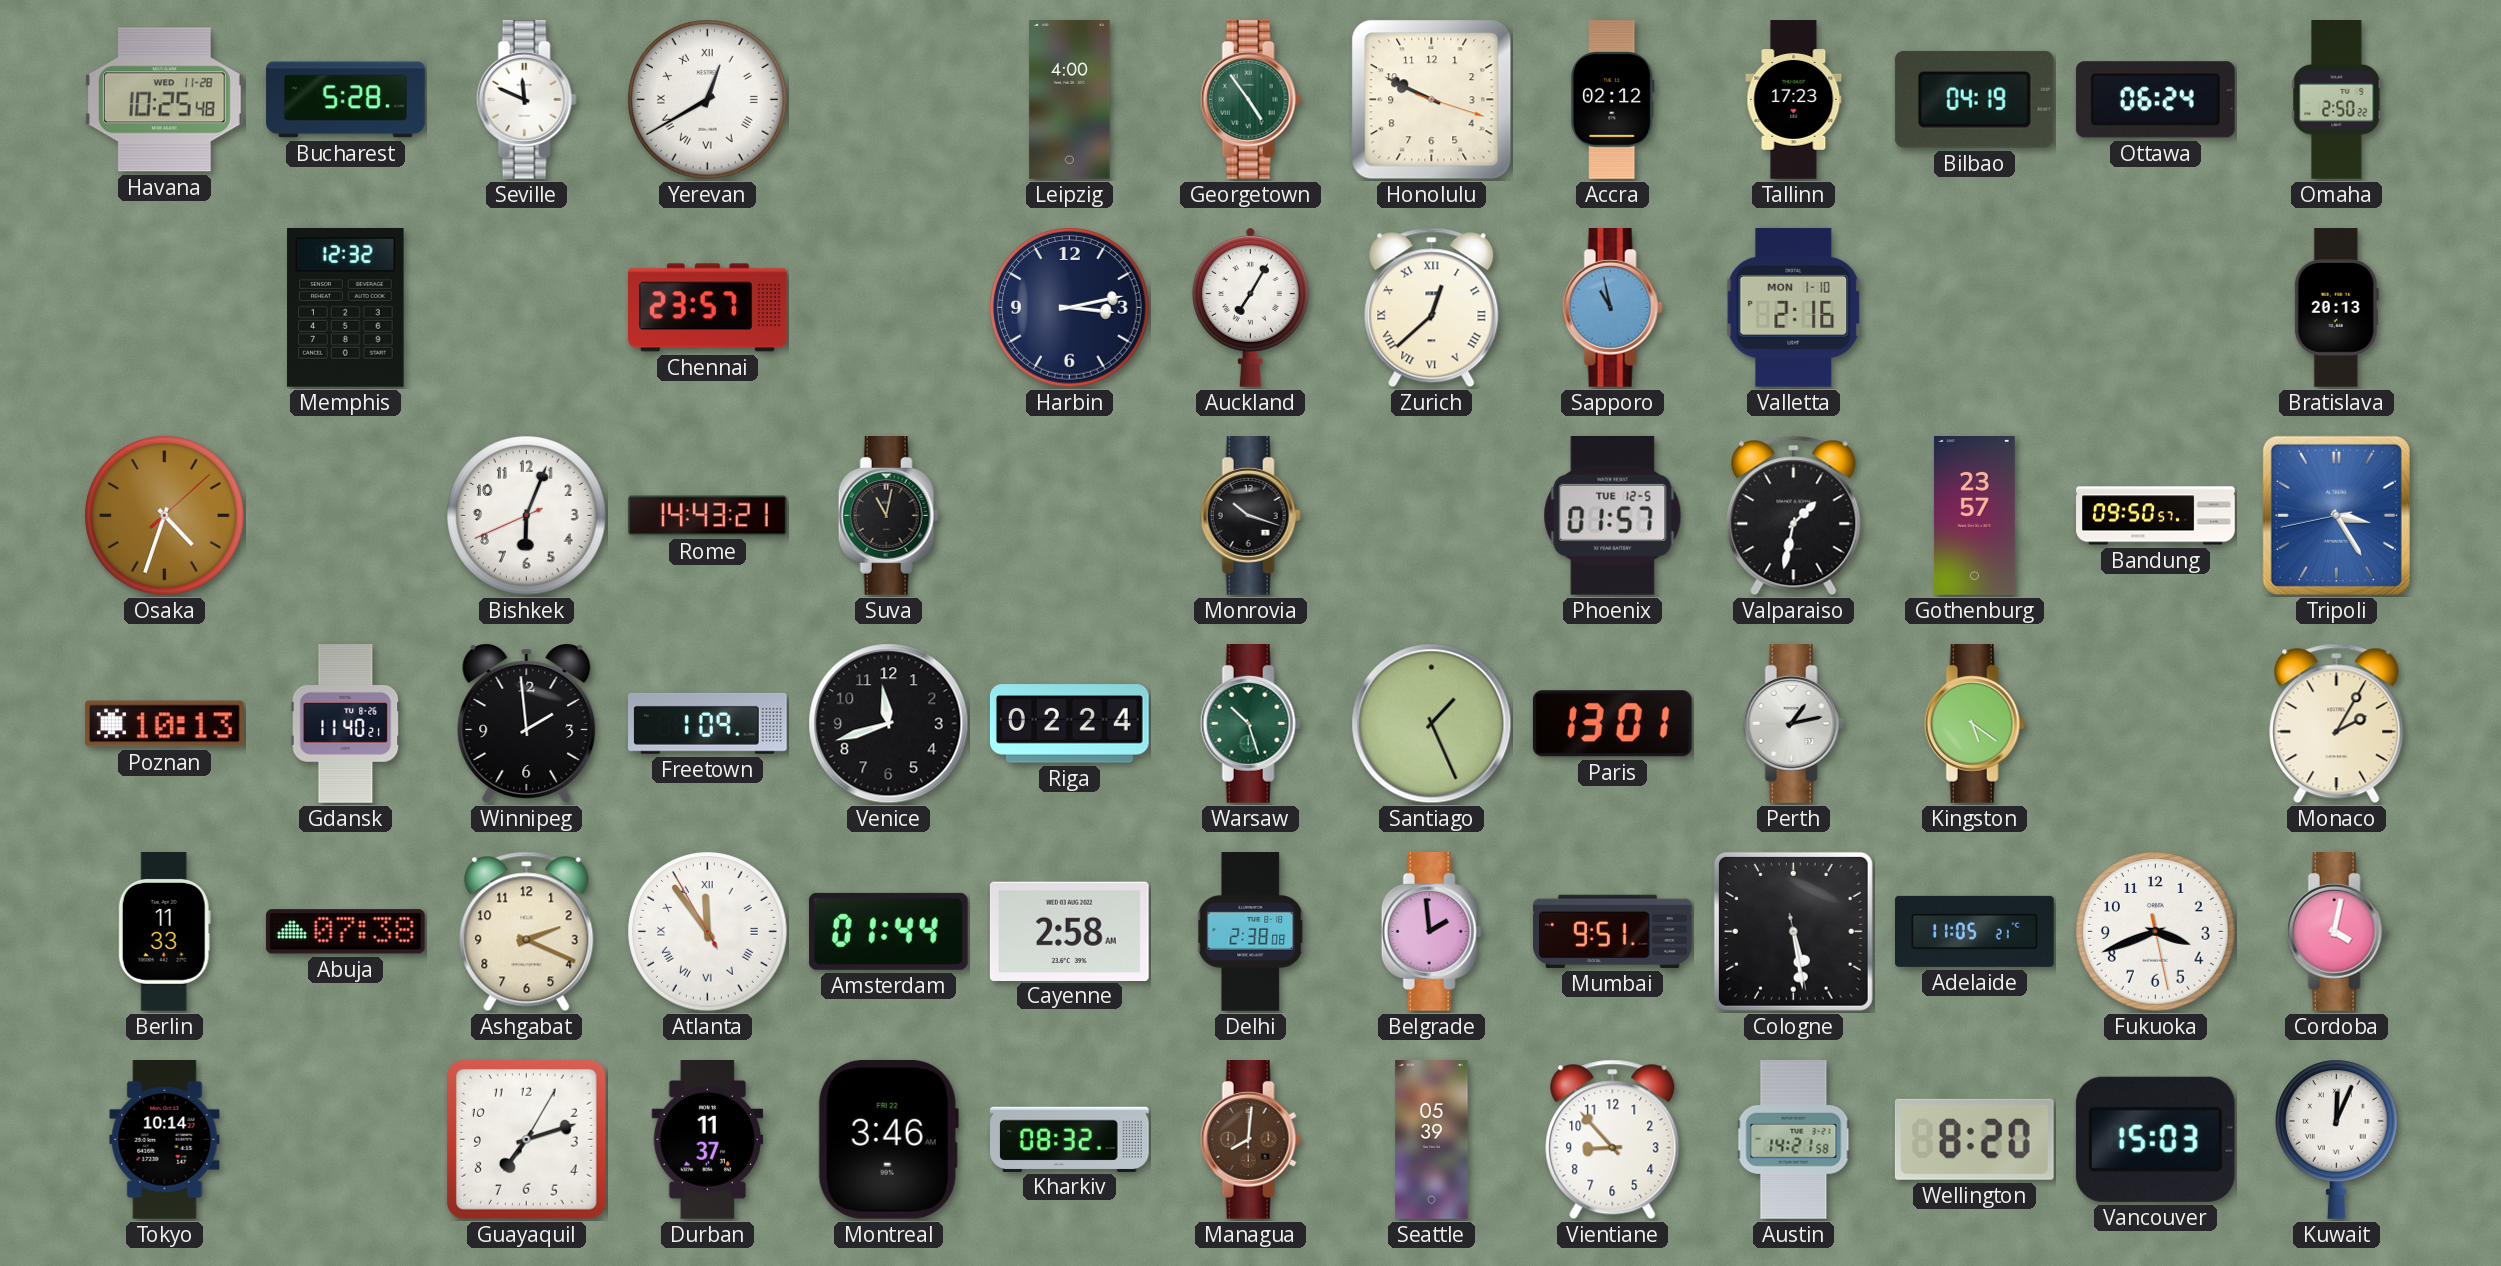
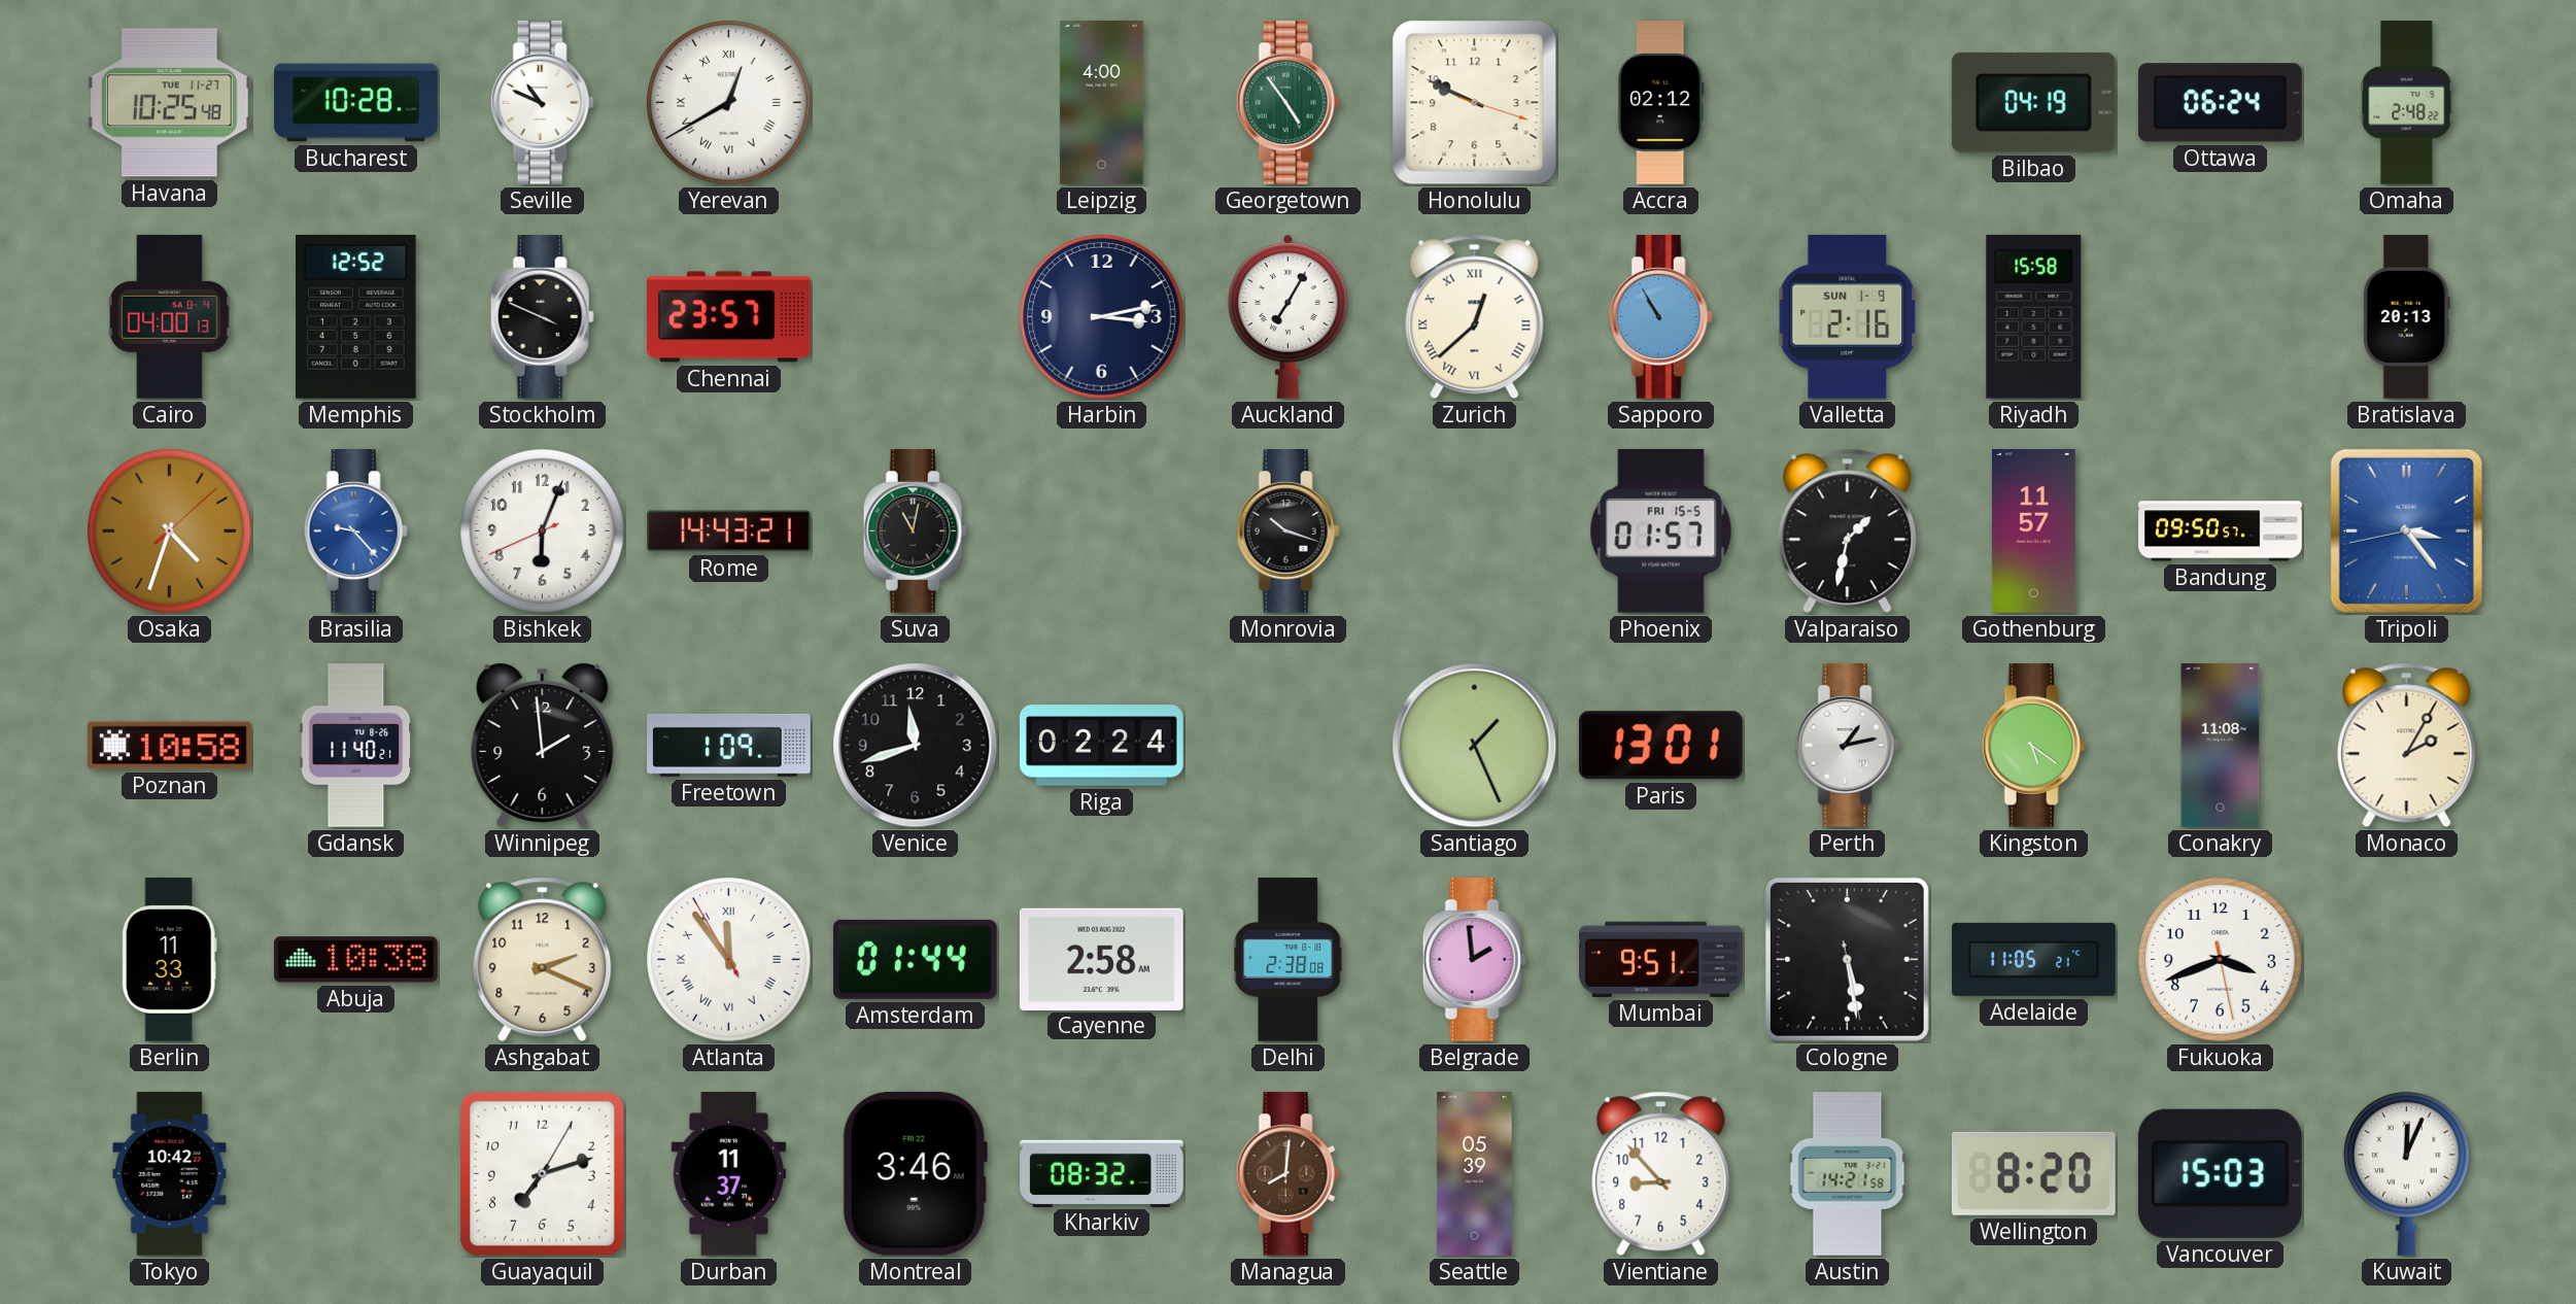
Havana date: WED 11-28 -> TUE 11-27
Bucharest: 5:28 -> 10:28
Seville: 11:49 -> 10:49
Tallinn: 17:23 -> none
Omaha: 2:50 -> 2:48
Cairo: none -> 04:00
Memphis: 12:32 -> 12:52
Stockholm: none -> 3:49
Sapporo: 10:58 -> 10:55
Valletta date: MON 1-10 -> SUN 1-9
Riyadh: none -> 15:58
Brasilia: none -> 9:23
Phoenix date: TUE 12-5 -> FRI 15-5
Gothenburg: 23:57 -> 11:57
Tripoli: 3:24 -> 3:23
Poznan: 10:13 -> 10:58
Warsaw: 10:27 -> none
Conakry: none -> 11:08
Abuja: 07:38 -> 10:38
Cordoba: 4:02 -> none
Tokyo: 10:14 -> 10:42
